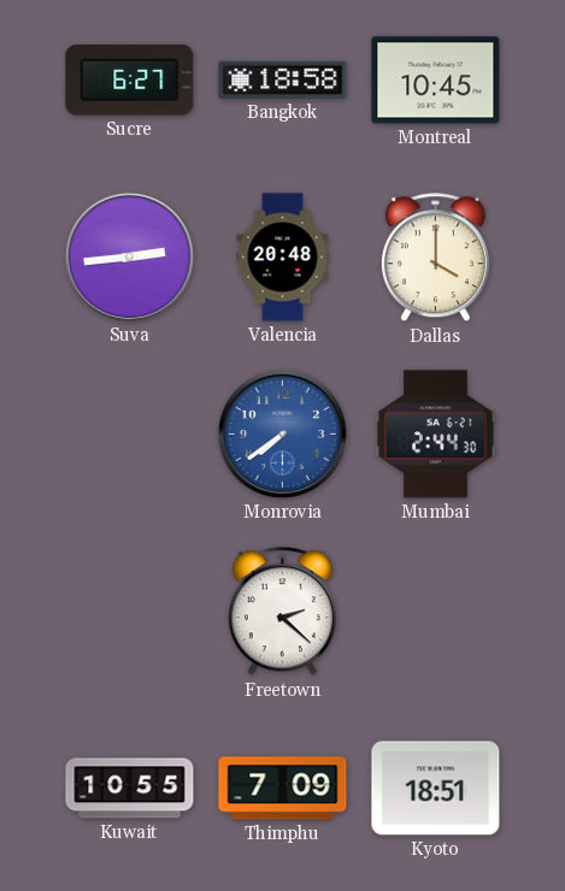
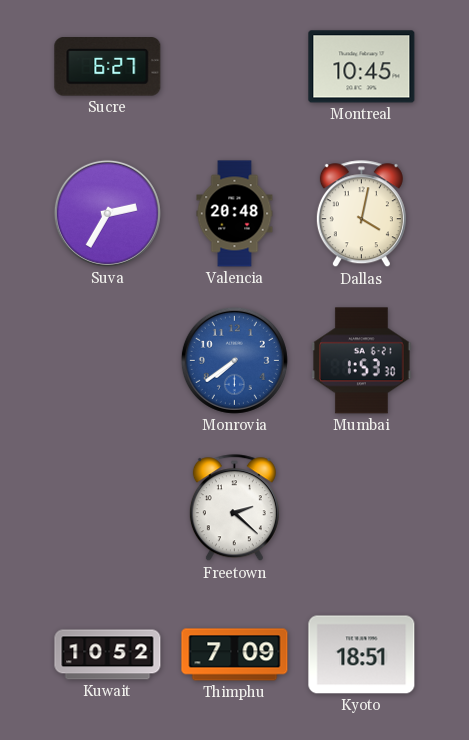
Bangkok: 18:58 -> none
Suva: 2:44 -> 2:35
Dallas: 4:00 -> 4:02
Mumbai: 2:44 -> 1:53
Kuwait: 10:55 -> 10:52
